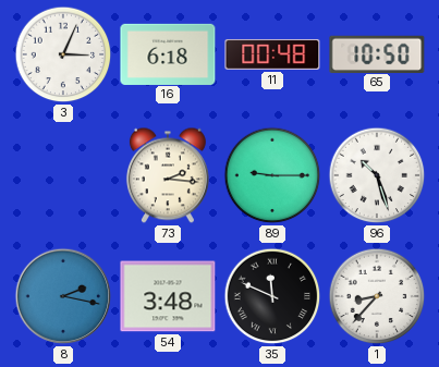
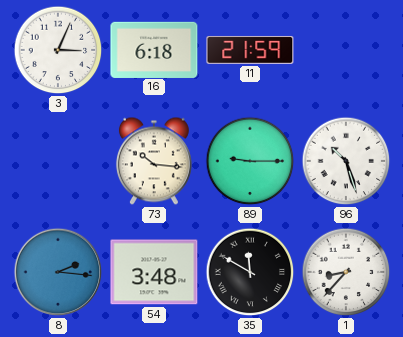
11: 00:48 -> 21:59
65: 10:50 -> none
73: 2:16 -> 10:16
8: 2:17 -> 2:16
35: 11:49 -> 11:50
